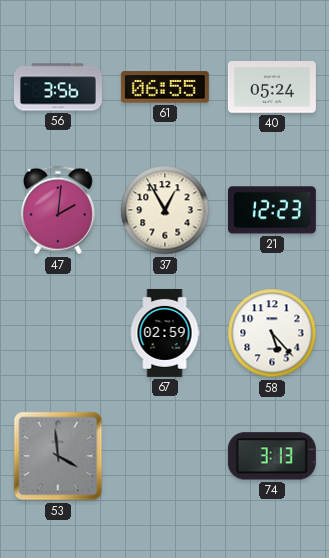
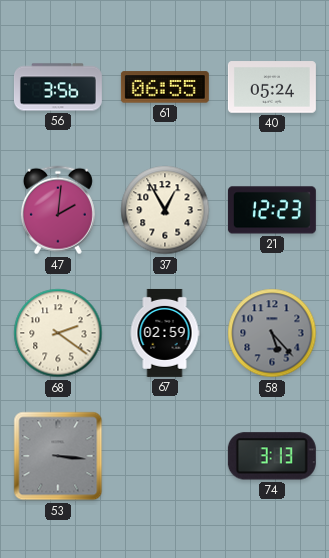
68: none -> 2:21
58 dial: white -> grey
53: 3:59 -> 3:16
